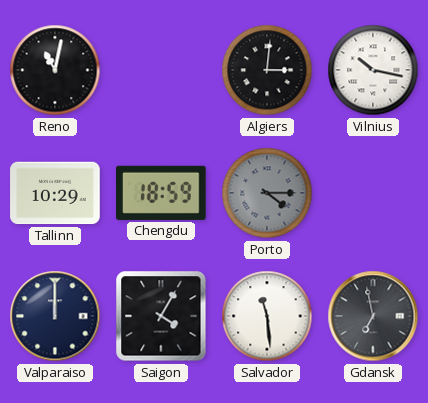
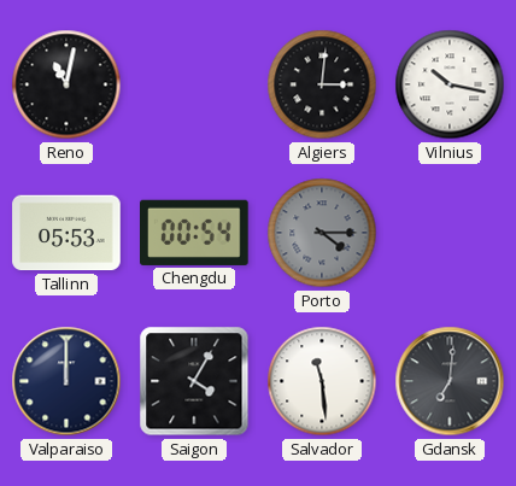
Tallinn: 10:29 -> 05:53
Chengdu: 18:59 -> 00:54
Gdansk: 6:58 -> 7:01
